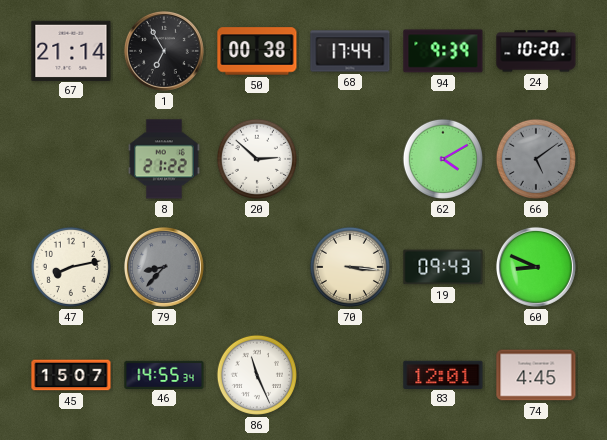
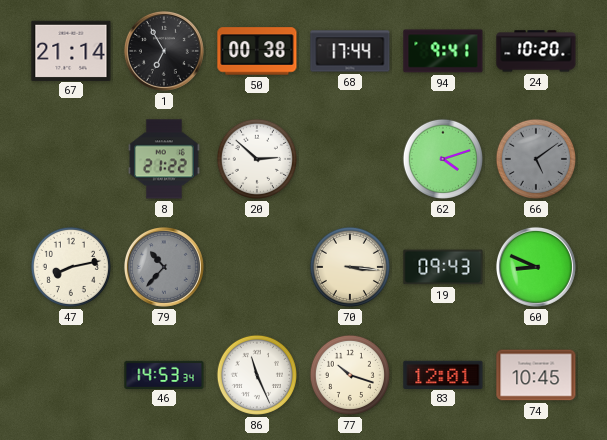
94: 9:39 -> 9:41
62: 4:10 -> 4:12
79: 8:37 -> 10:37
45: 15:07 -> none
46: 14:55 -> 14:53
77: none -> 10:18
74: 4:45 -> 10:45
